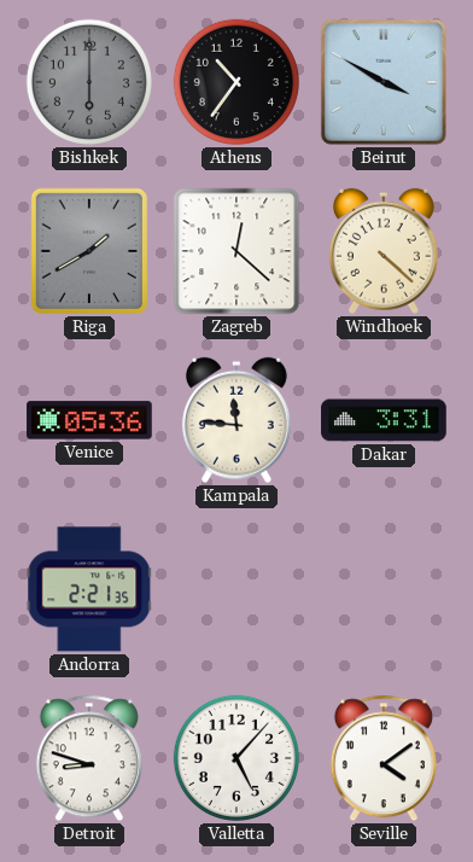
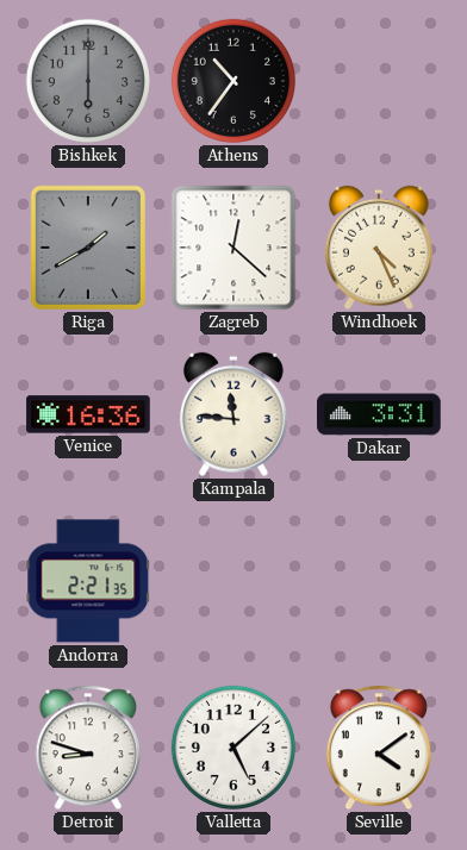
Beirut: 3:50 -> none
Windhoek: 4:22 -> 4:26
Venice: 05:36 -> 16:36
Valletta: 5:07 -> 5:08
